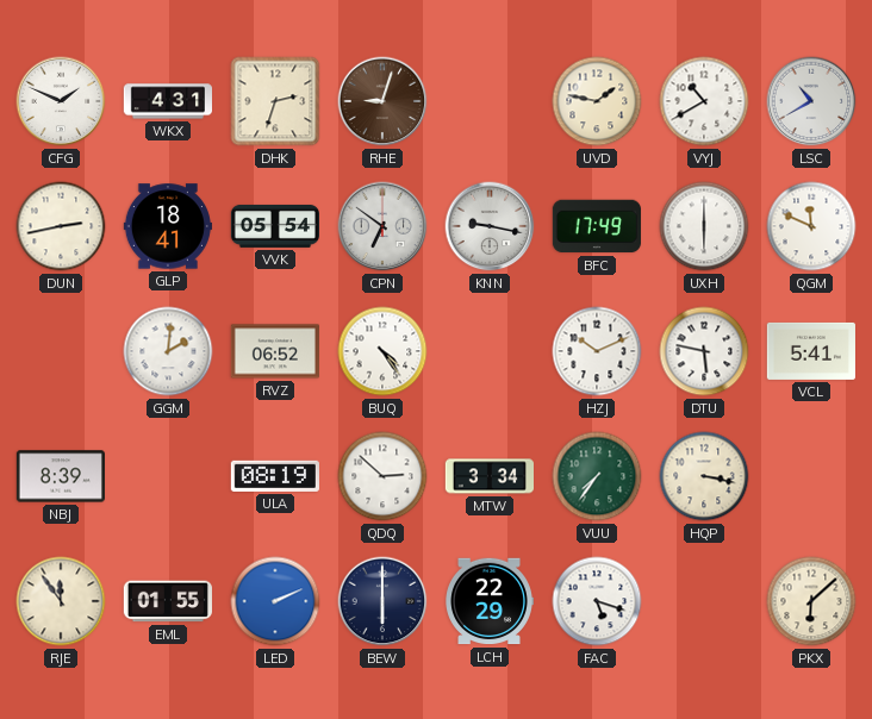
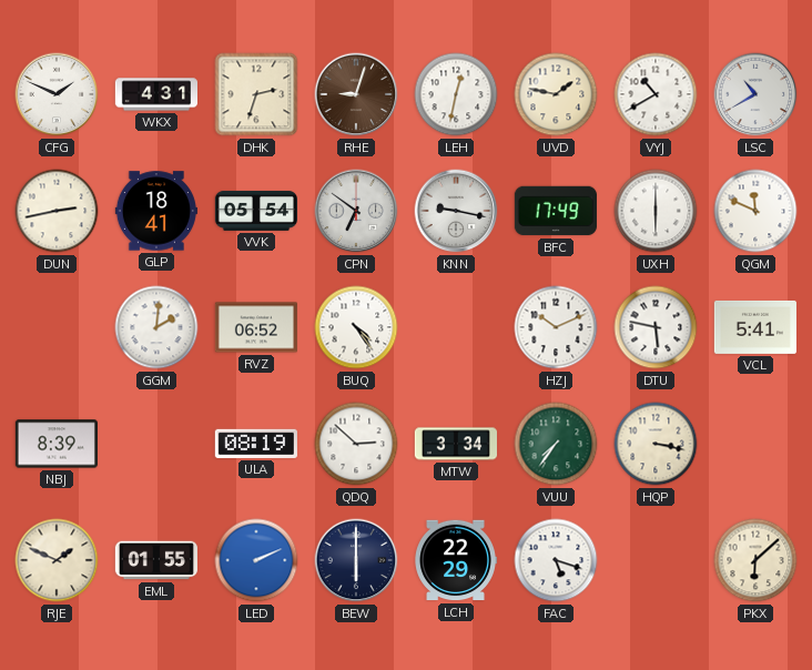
LEH: none -> 12:32
RJE: 11:54 -> 1:49
